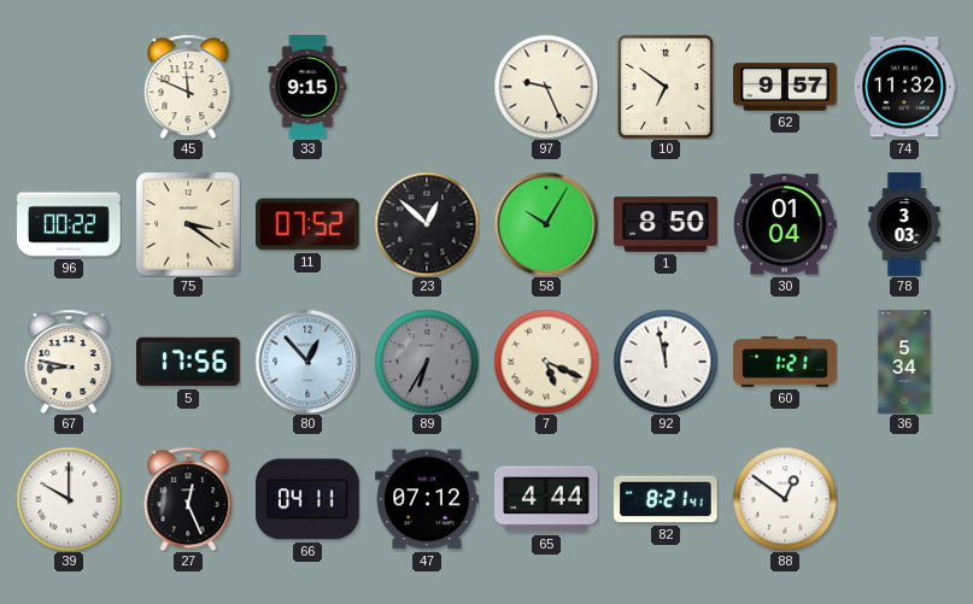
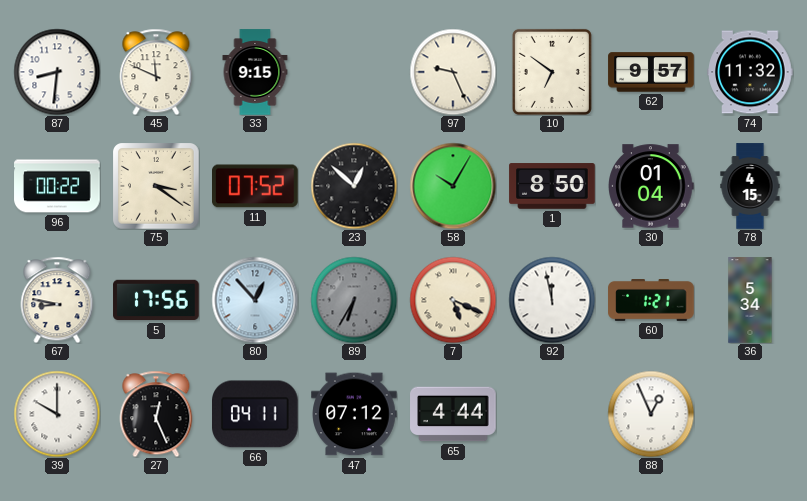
87: none -> 8:31
78: 3:03 -> 4:15
82: 8:21 -> none
88: 12:51 -> 12:56
